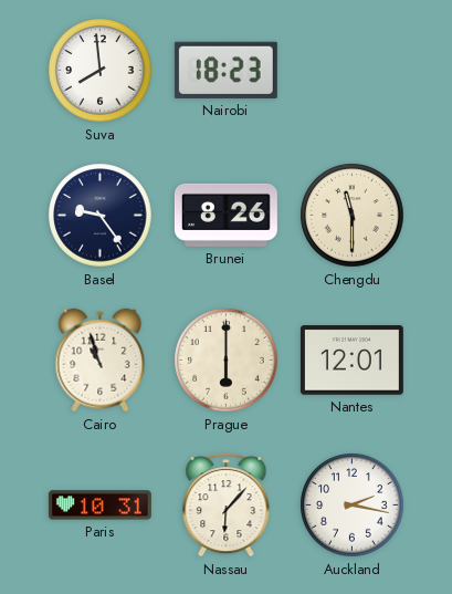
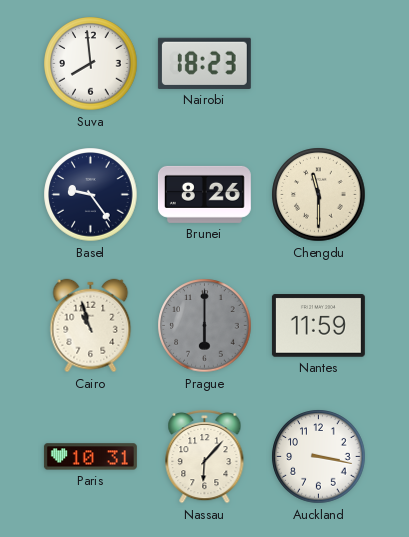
Prague dial: cream -> grey
Nantes: 12:01 -> 11:59
Auckland: 2:17 -> 3:17
